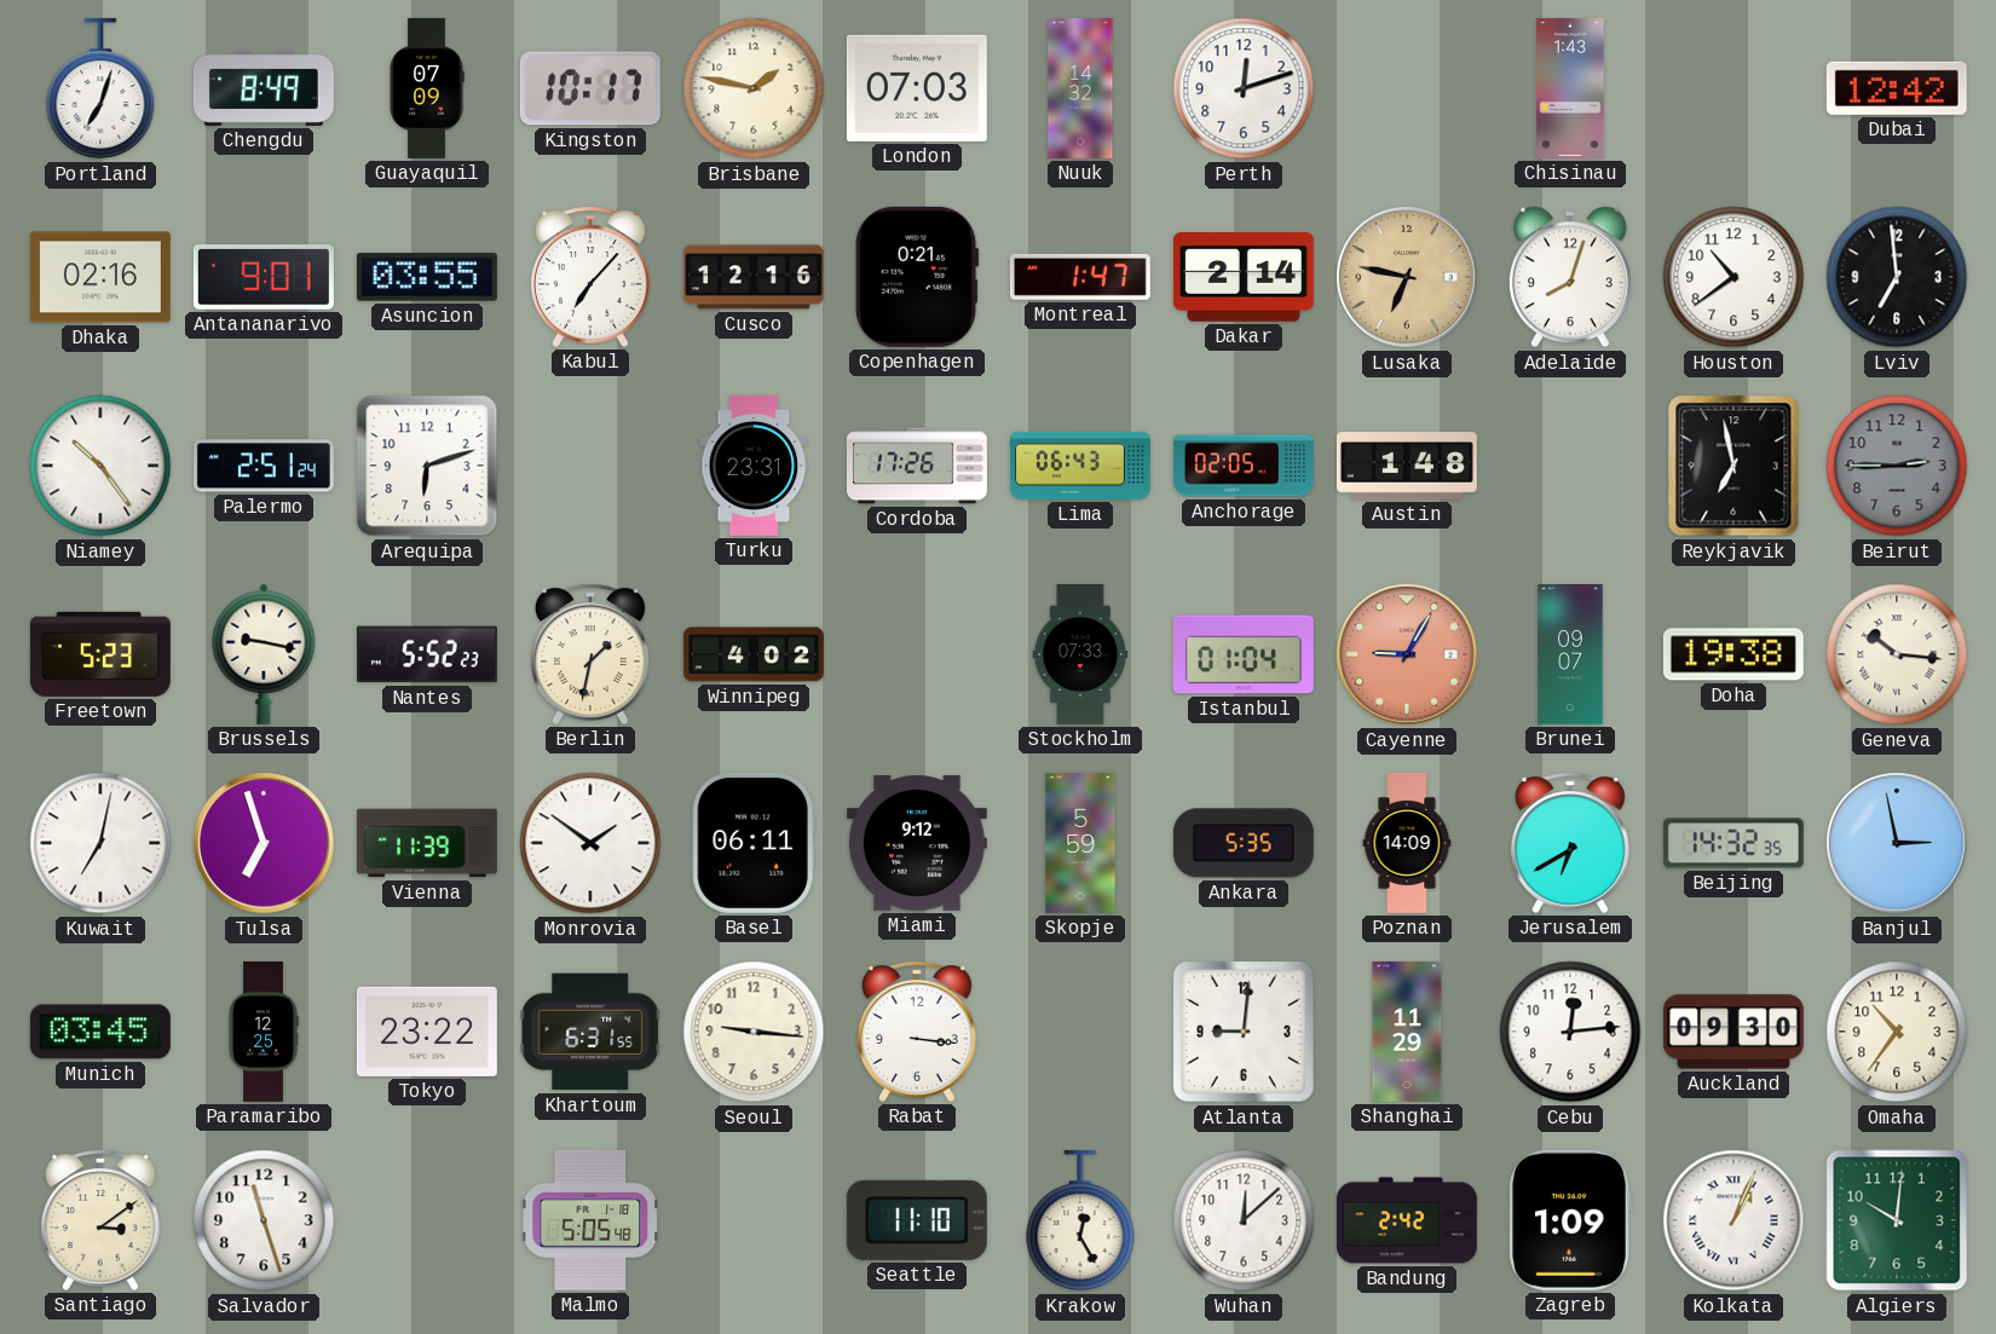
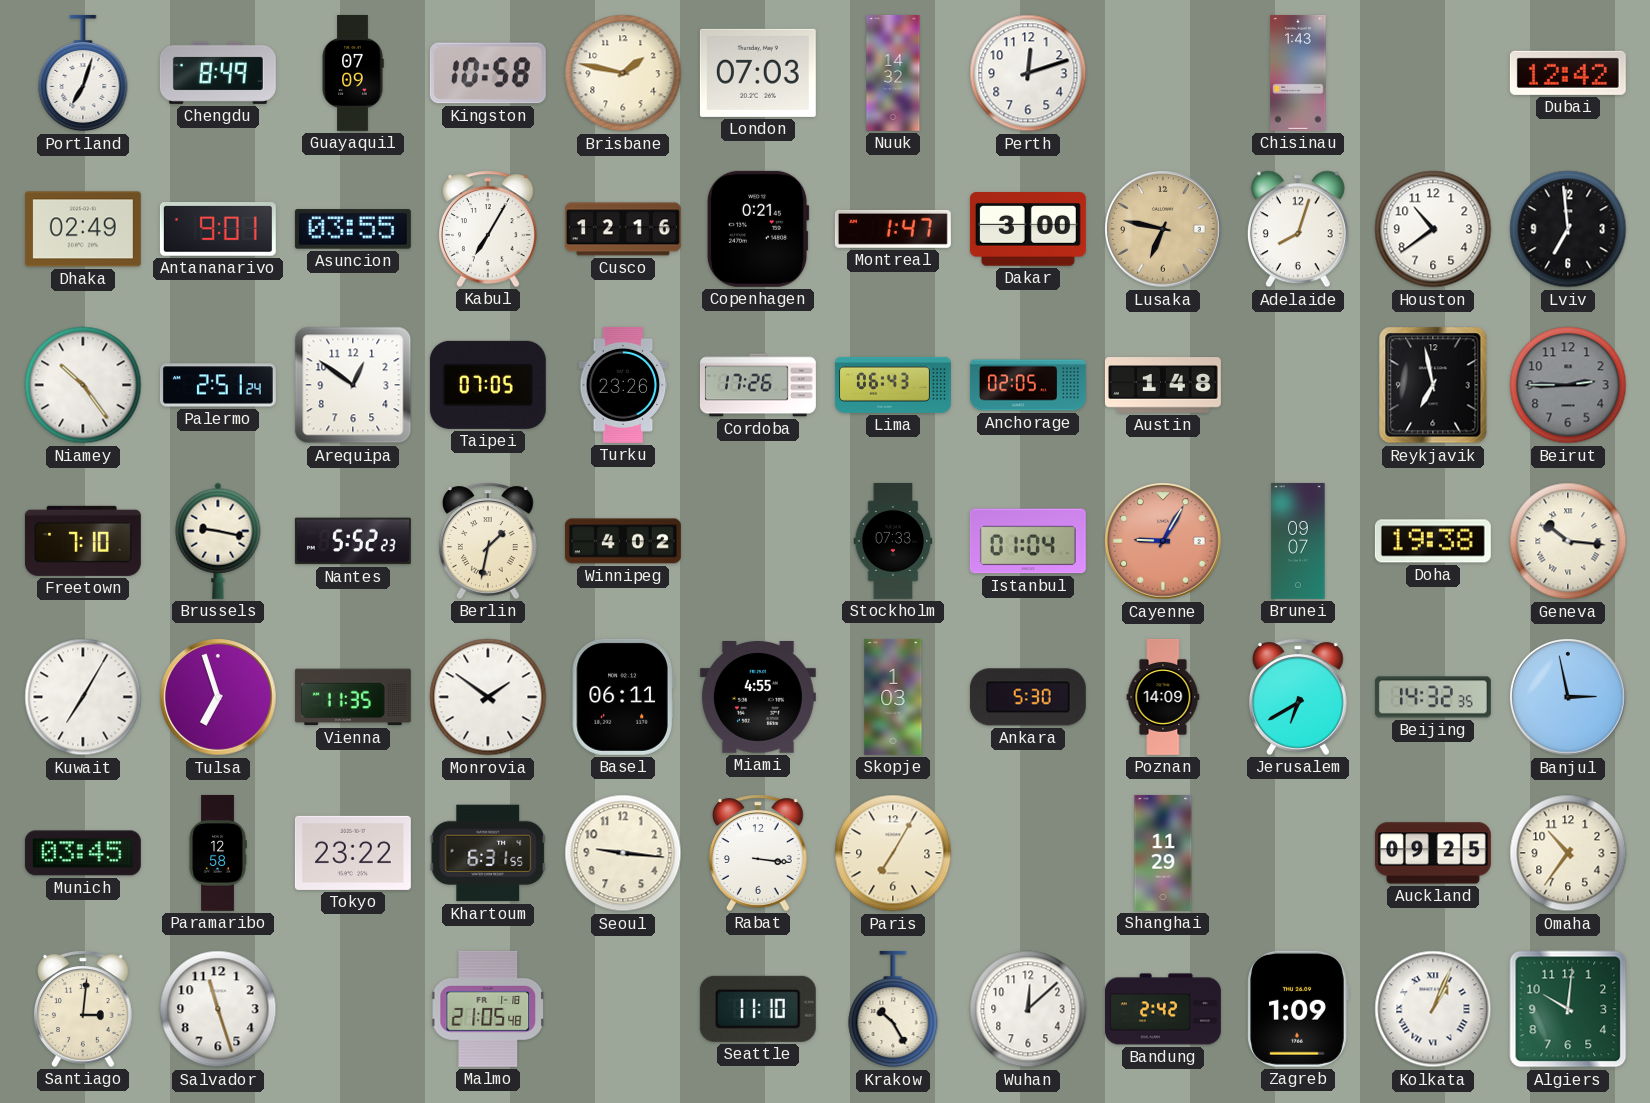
Kingston: 10:17 -> 10:58
Dhaka: 02:16 -> 02:49
Kabul: 7:07 -> 7:05
Dakar: 2:14 -> 3:00
Arequipa: 6:12 -> 12:51
Taipei: none -> 07:05
Turku: 23:31 -> 23:26
Freetown: 5:23 -> 7:10
Kuwait: 7:02 -> 7:05
Vienna: 11:39 -> 11:35
Miami: 9:12 -> 4:55
Skopje: 5:59 -> 1:03
Ankara: 5:35 -> 5:30
Paramaribo: 12:25 -> 12:58
Paris: none -> 7:05
Atlanta: 9:01 -> none
Cebu: 12:14 -> none
Auckland: 09:30 -> 09:25
Santiago: 3:09 -> 3:01
Malmo: 5:05 -> 21:05
Krakow: 12:25 -> 10:25
